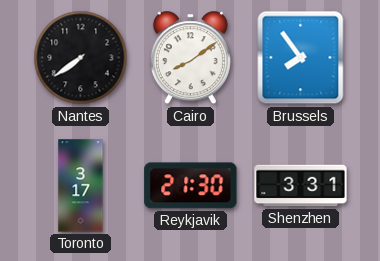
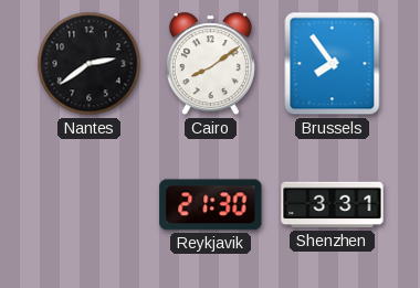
Nantes: 7:39 -> 2:39
Toronto: 3:17 -> none
